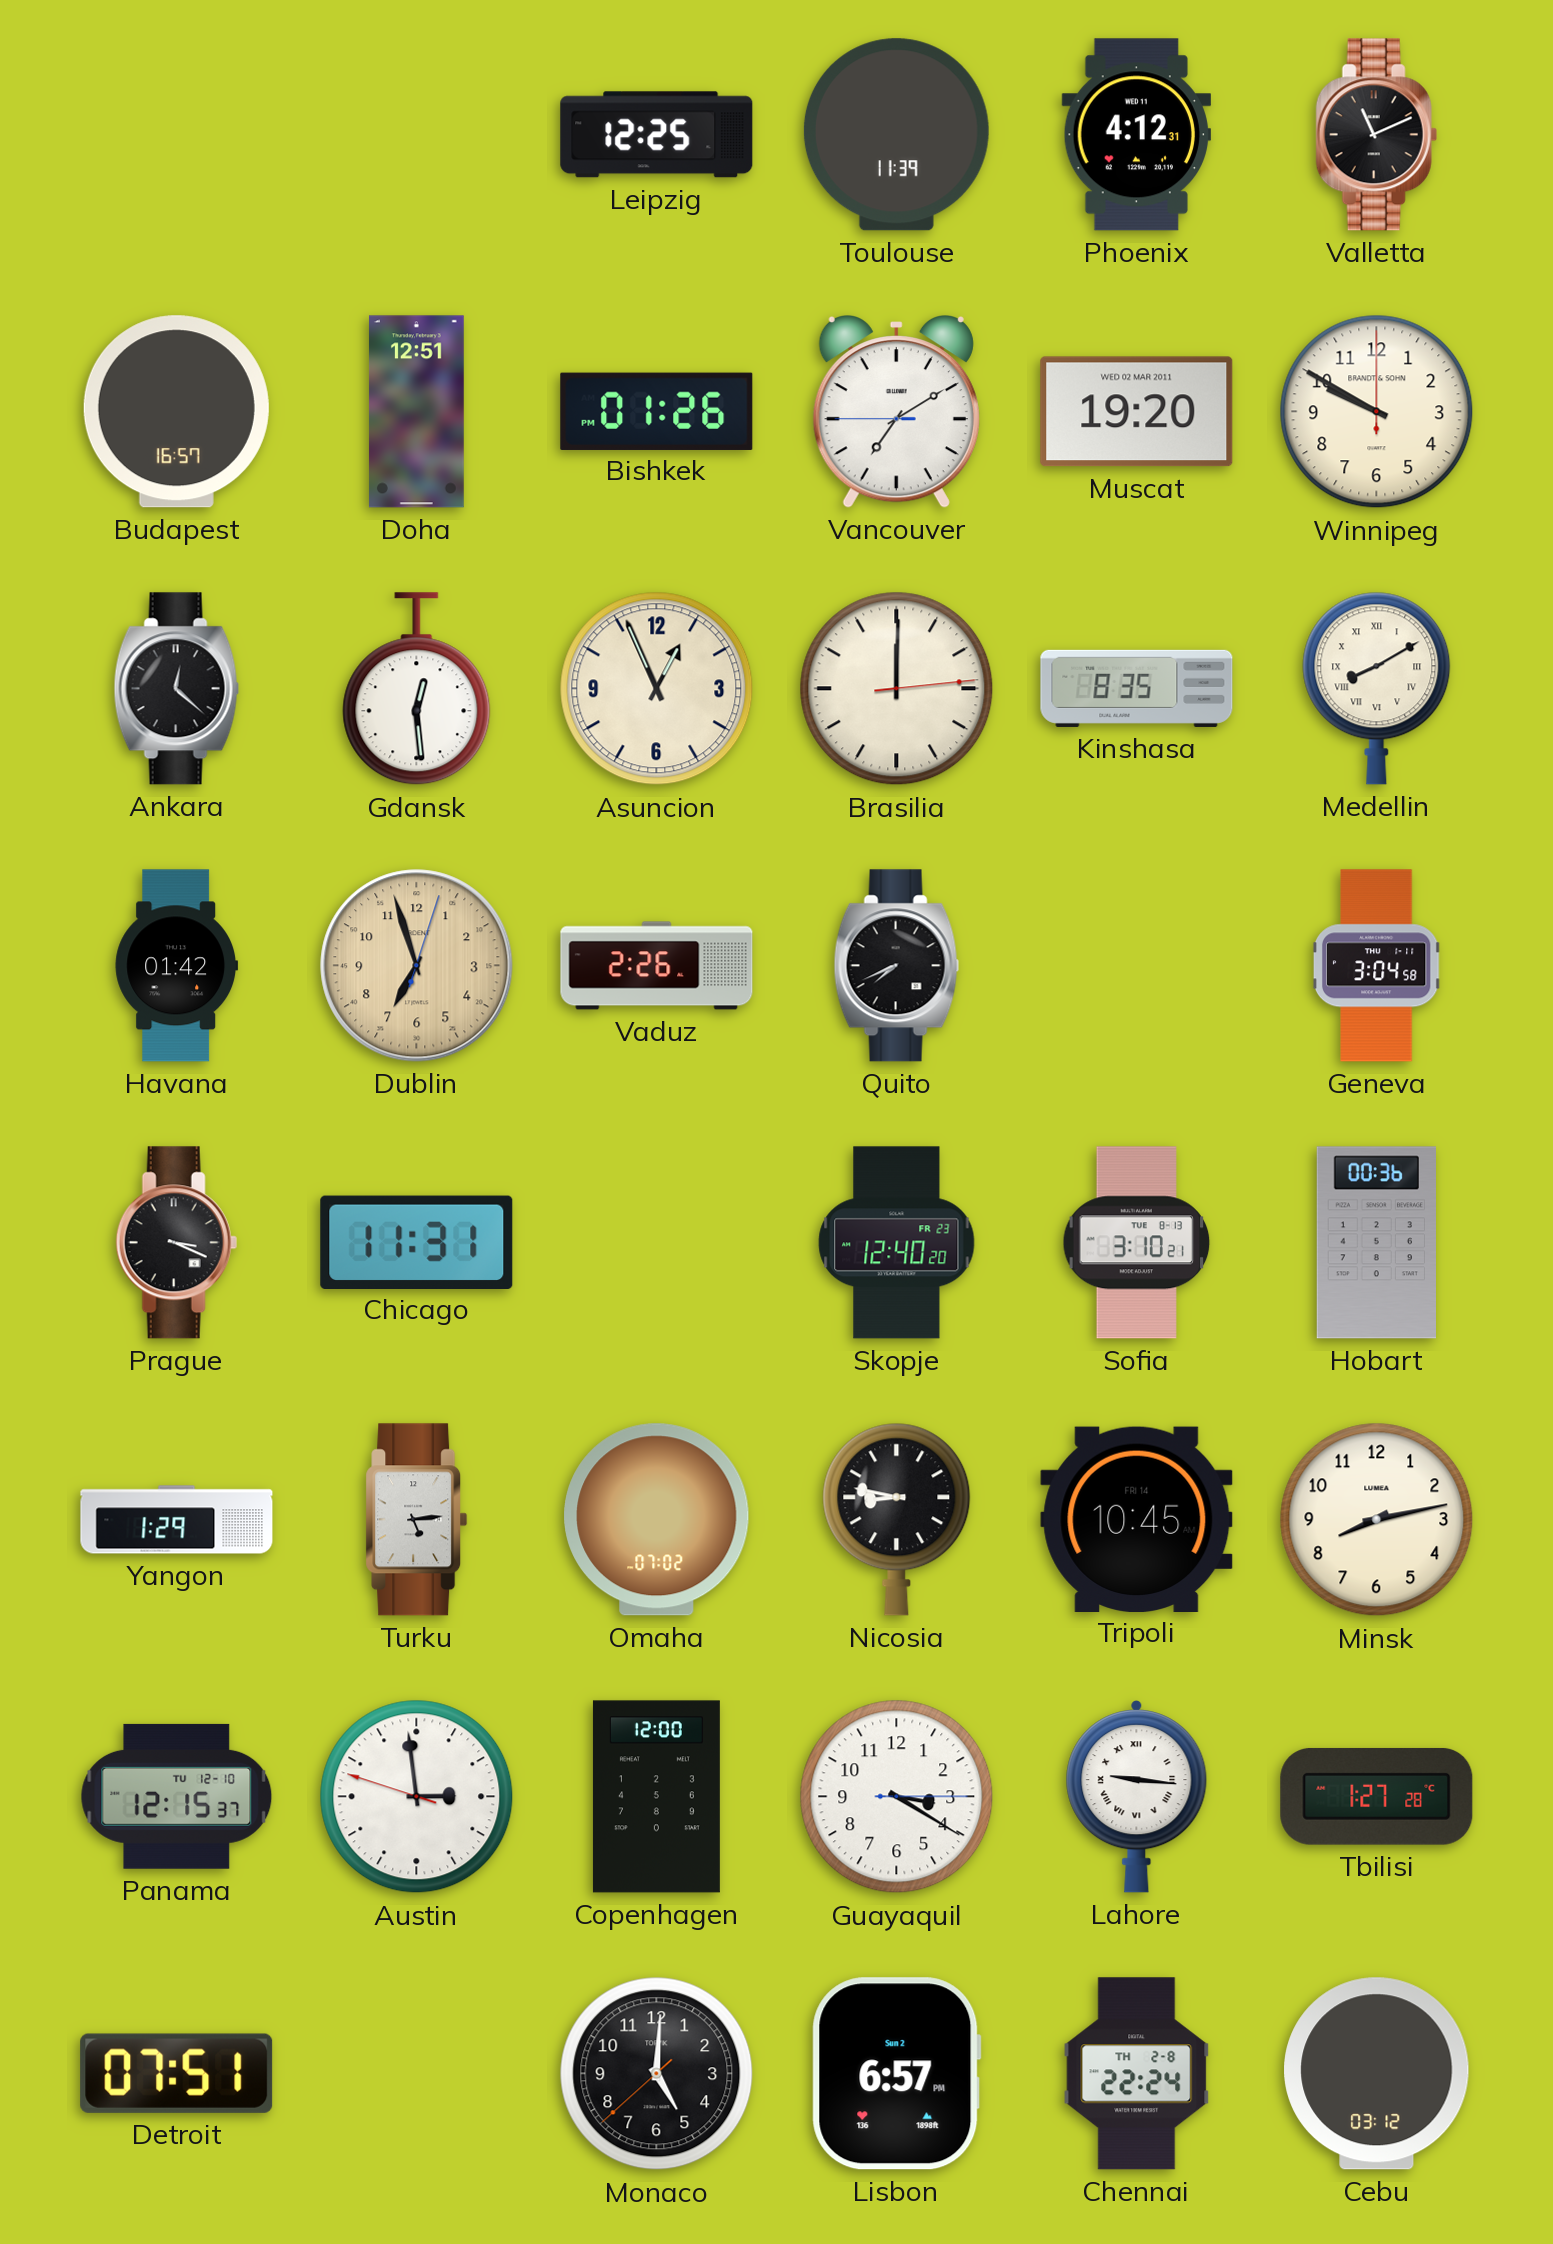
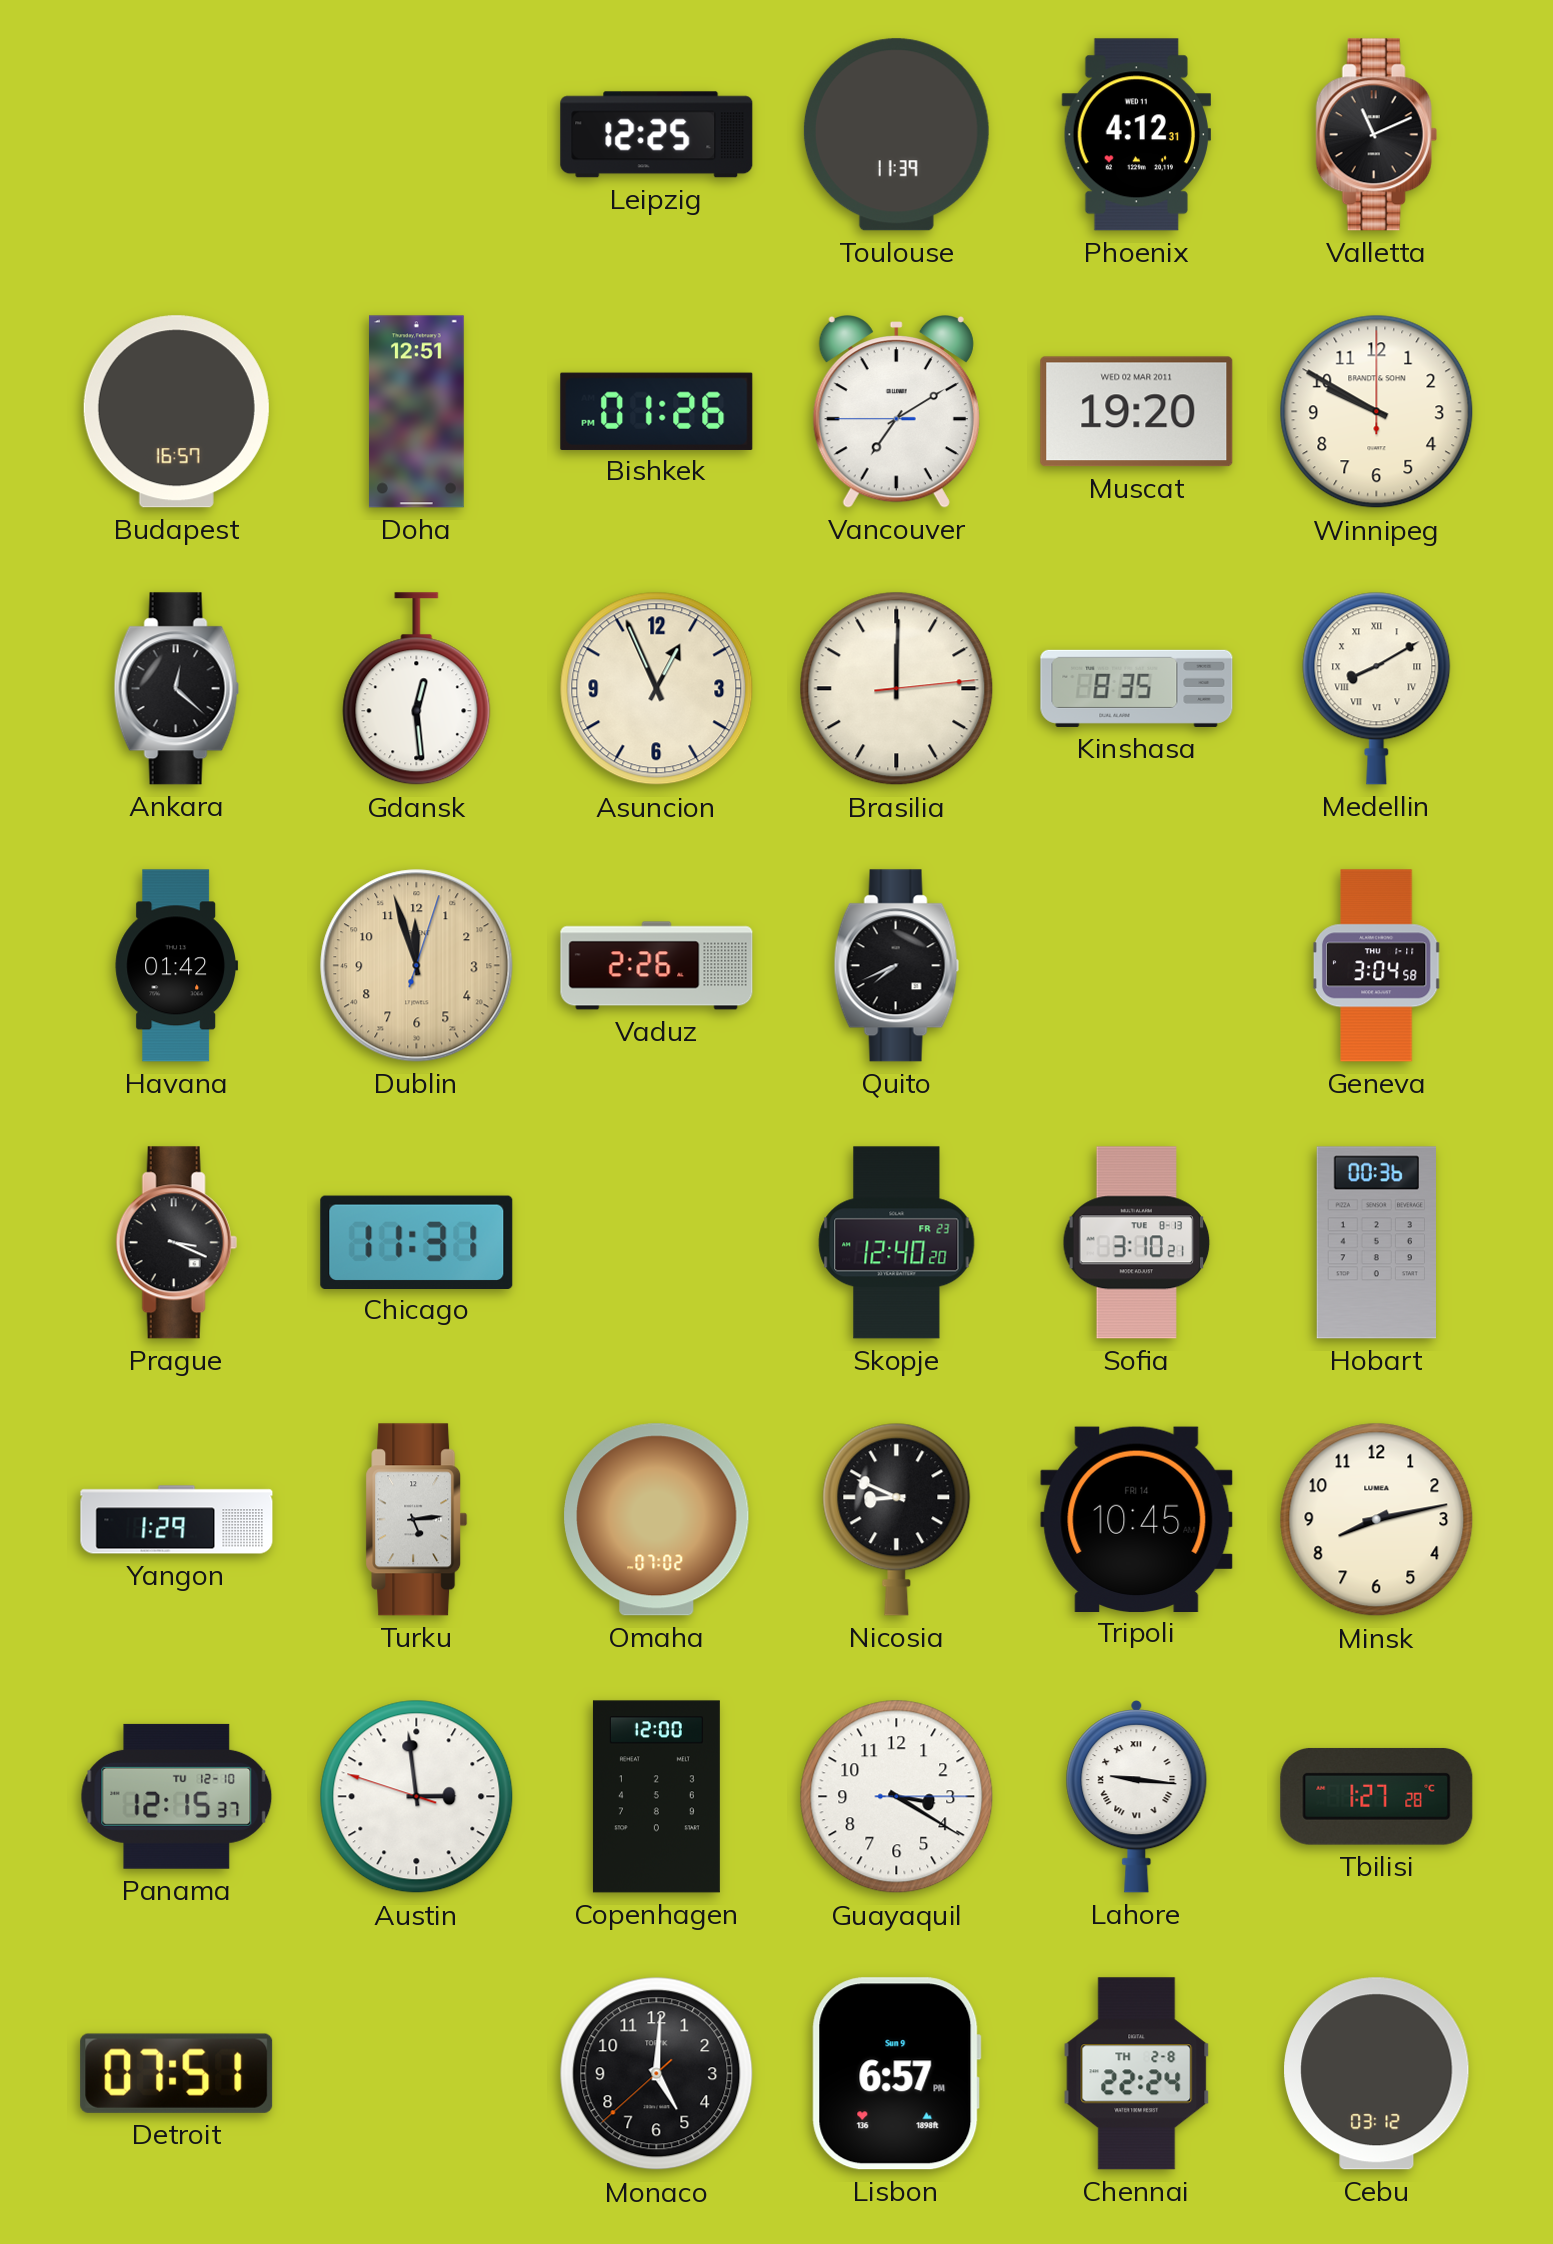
Dublin: 6:57 -> 11:57
Nicosia: 8:47 -> 8:49
Lisbon date: Sun 2 -> Sun 9
